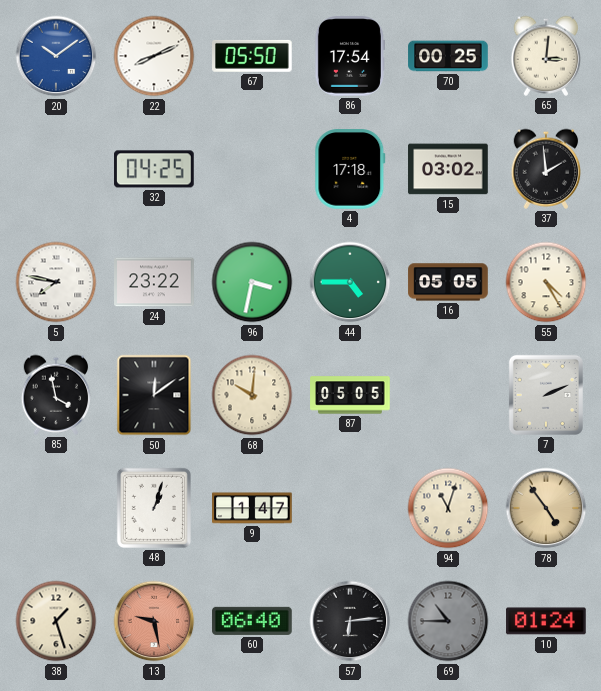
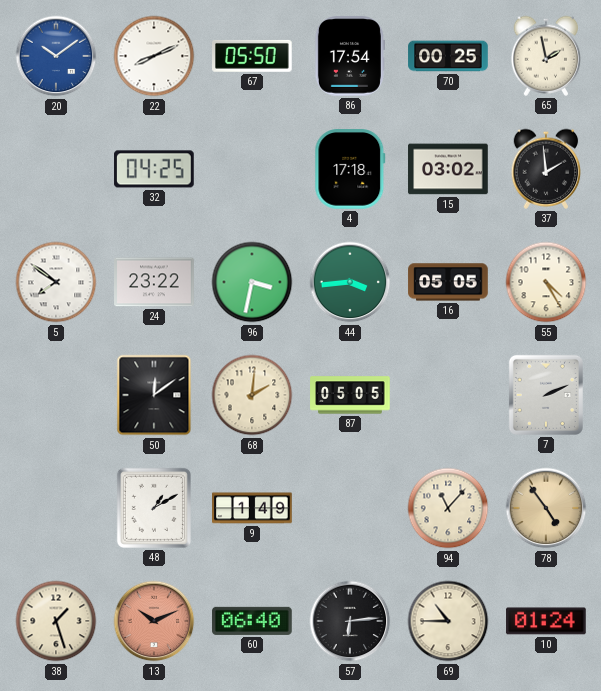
65: 3:01 -> 1:58
5: 7:47 -> 7:51
44: 4:45 -> 3:44
85: 3:58 -> none
68: 10:01 -> 2:01
48: 1:03 -> 1:10
9: 1:47 -> 1:49
94: 11:03 -> 11:07
13: 9:28 -> 10:11
69 dial: grey -> cream
